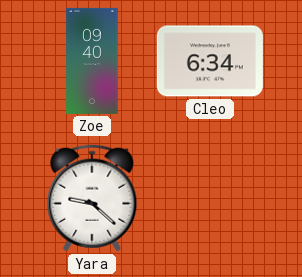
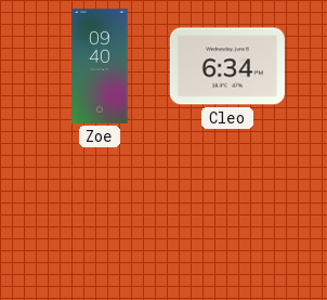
Yara: 9:22 -> none
